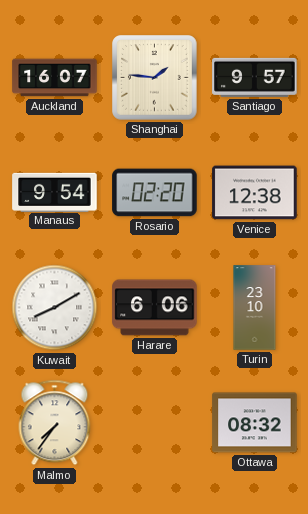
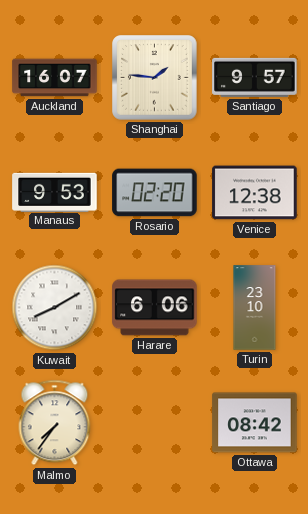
Manaus: 9:54 -> 9:53
Ottawa: 08:32 -> 08:42
